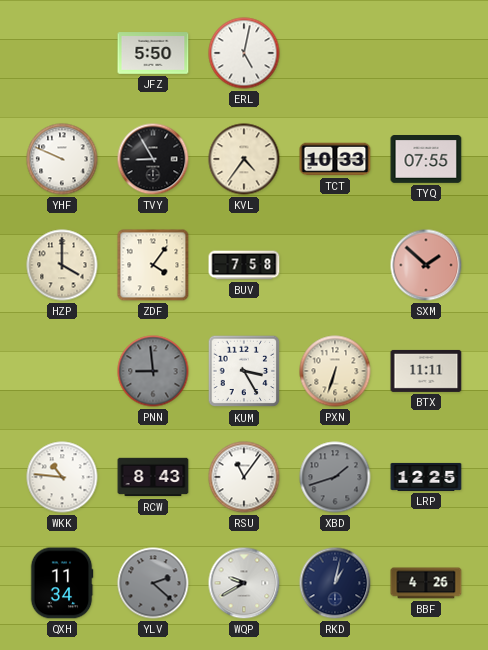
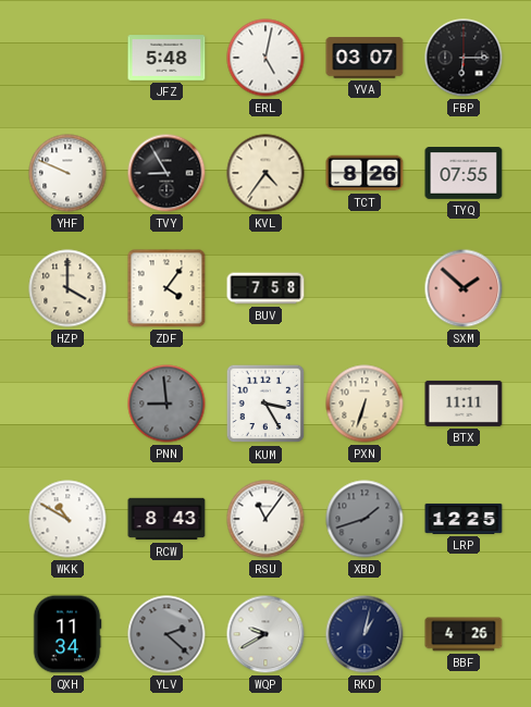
JFZ: 5:50 -> 5:48
YVA: none -> 03:07
FBP: none -> 6:15
TCT: 10:33 -> 8:26
WKK: 10:46 -> 10:50
